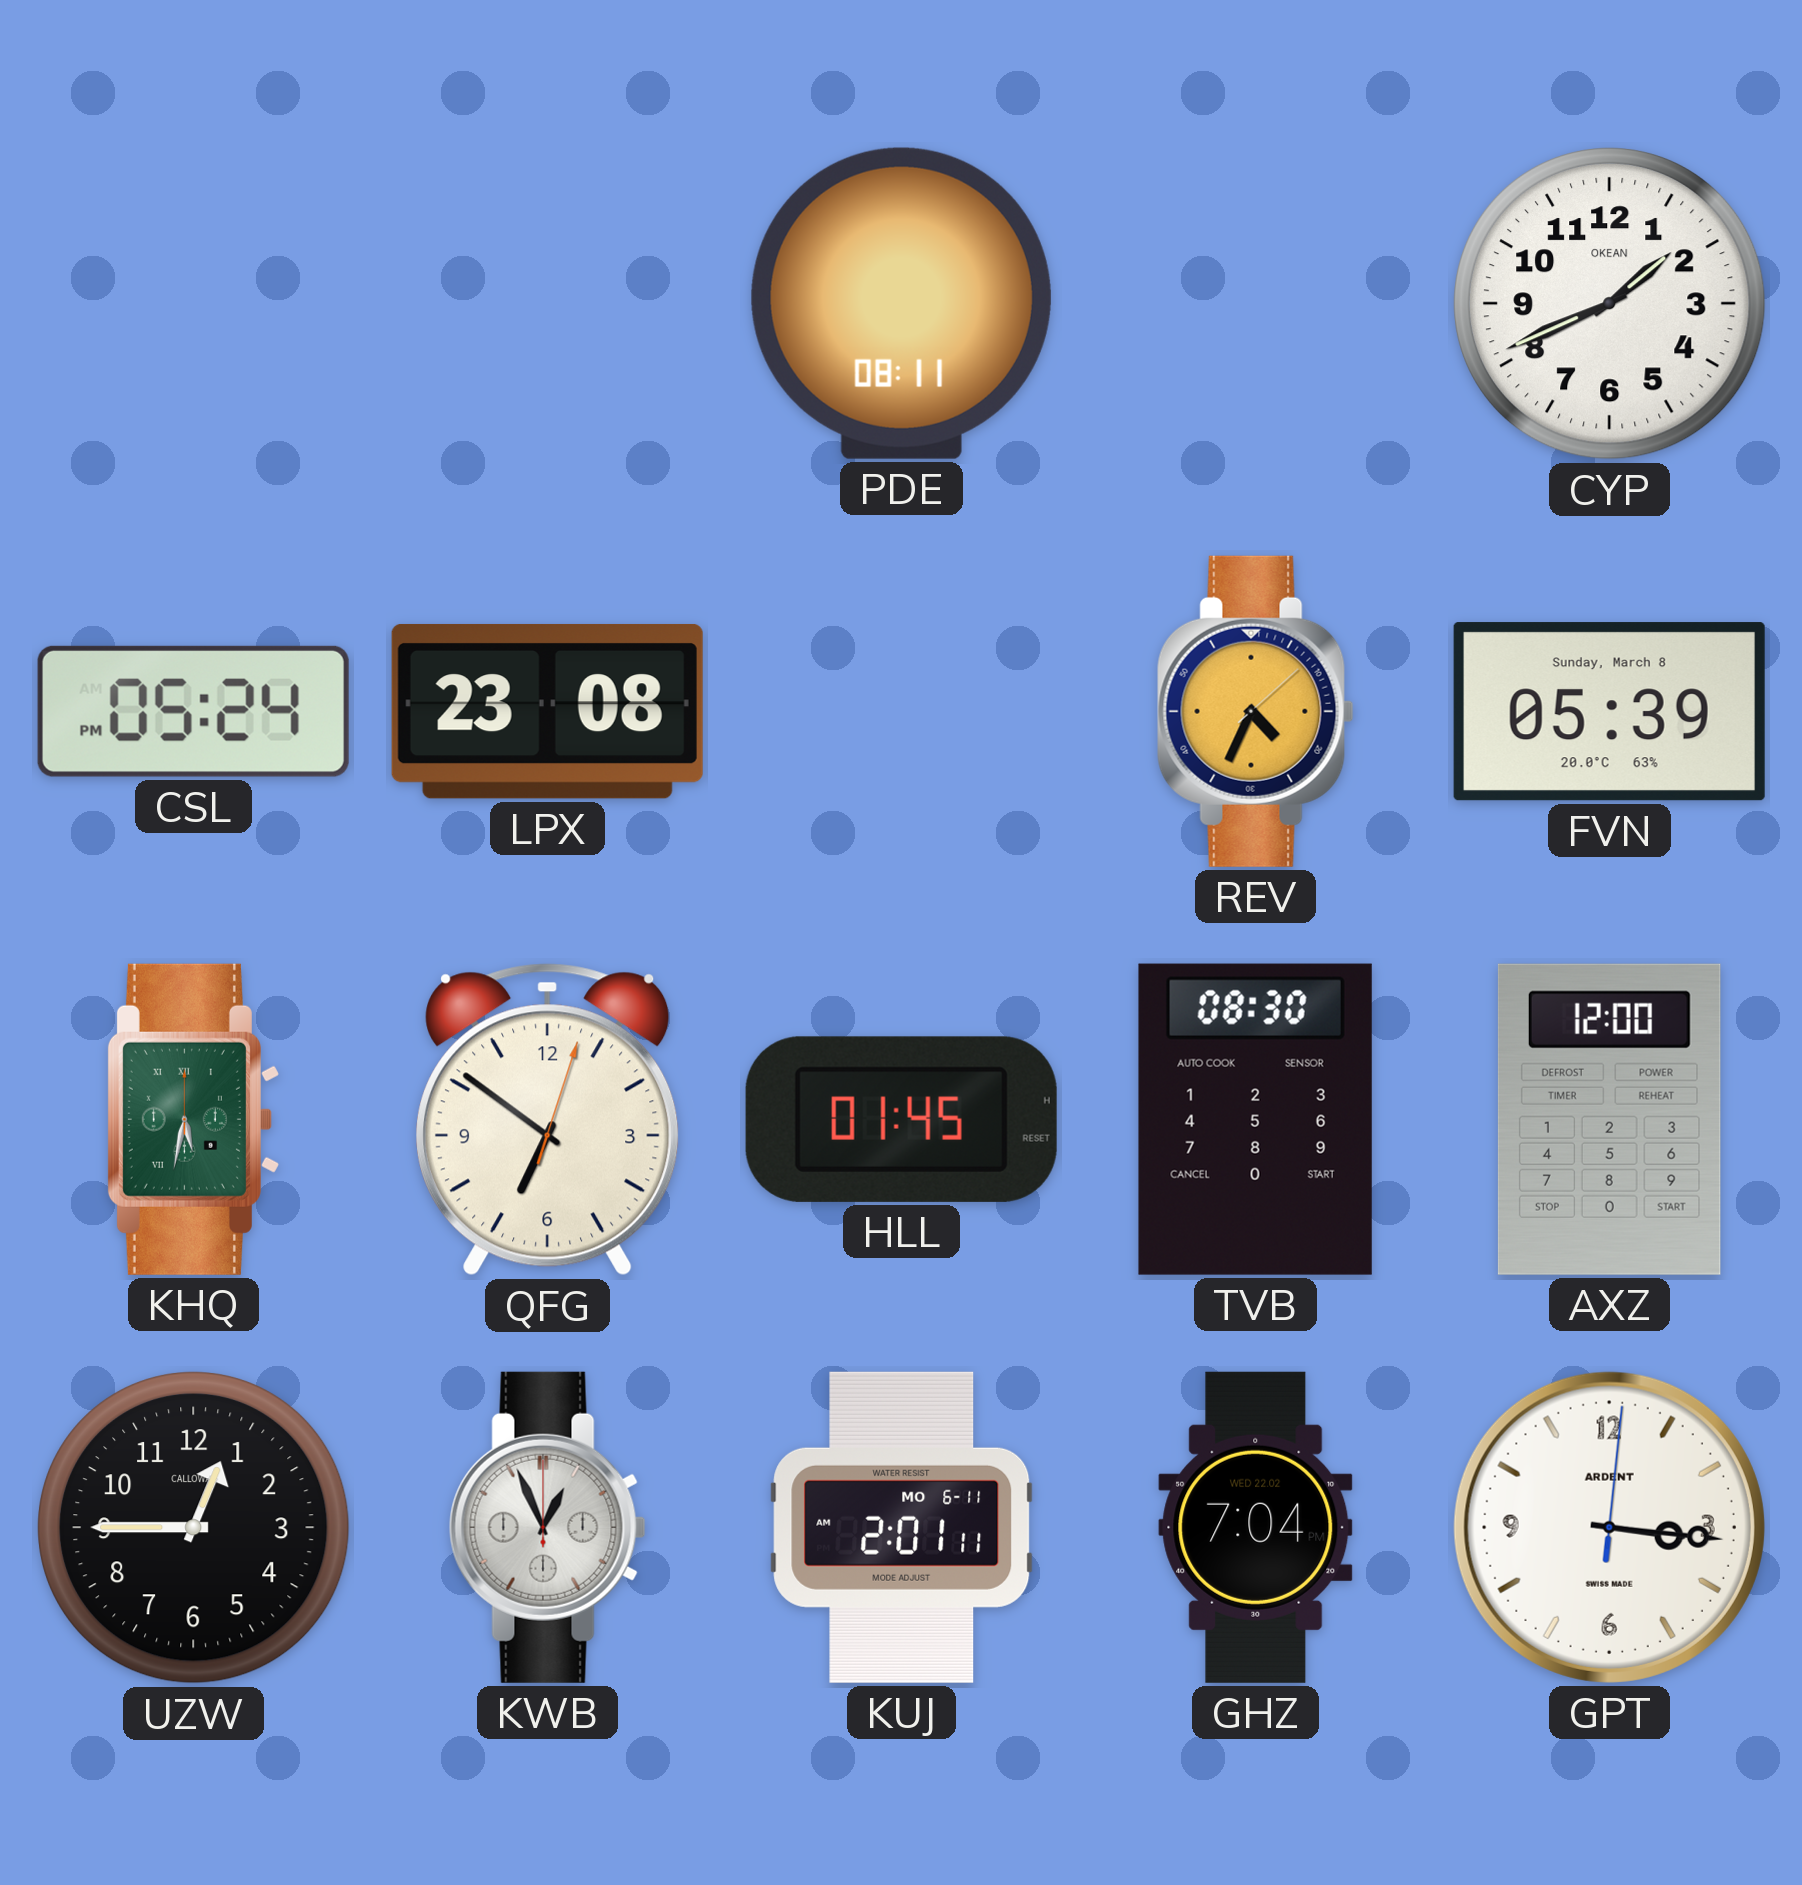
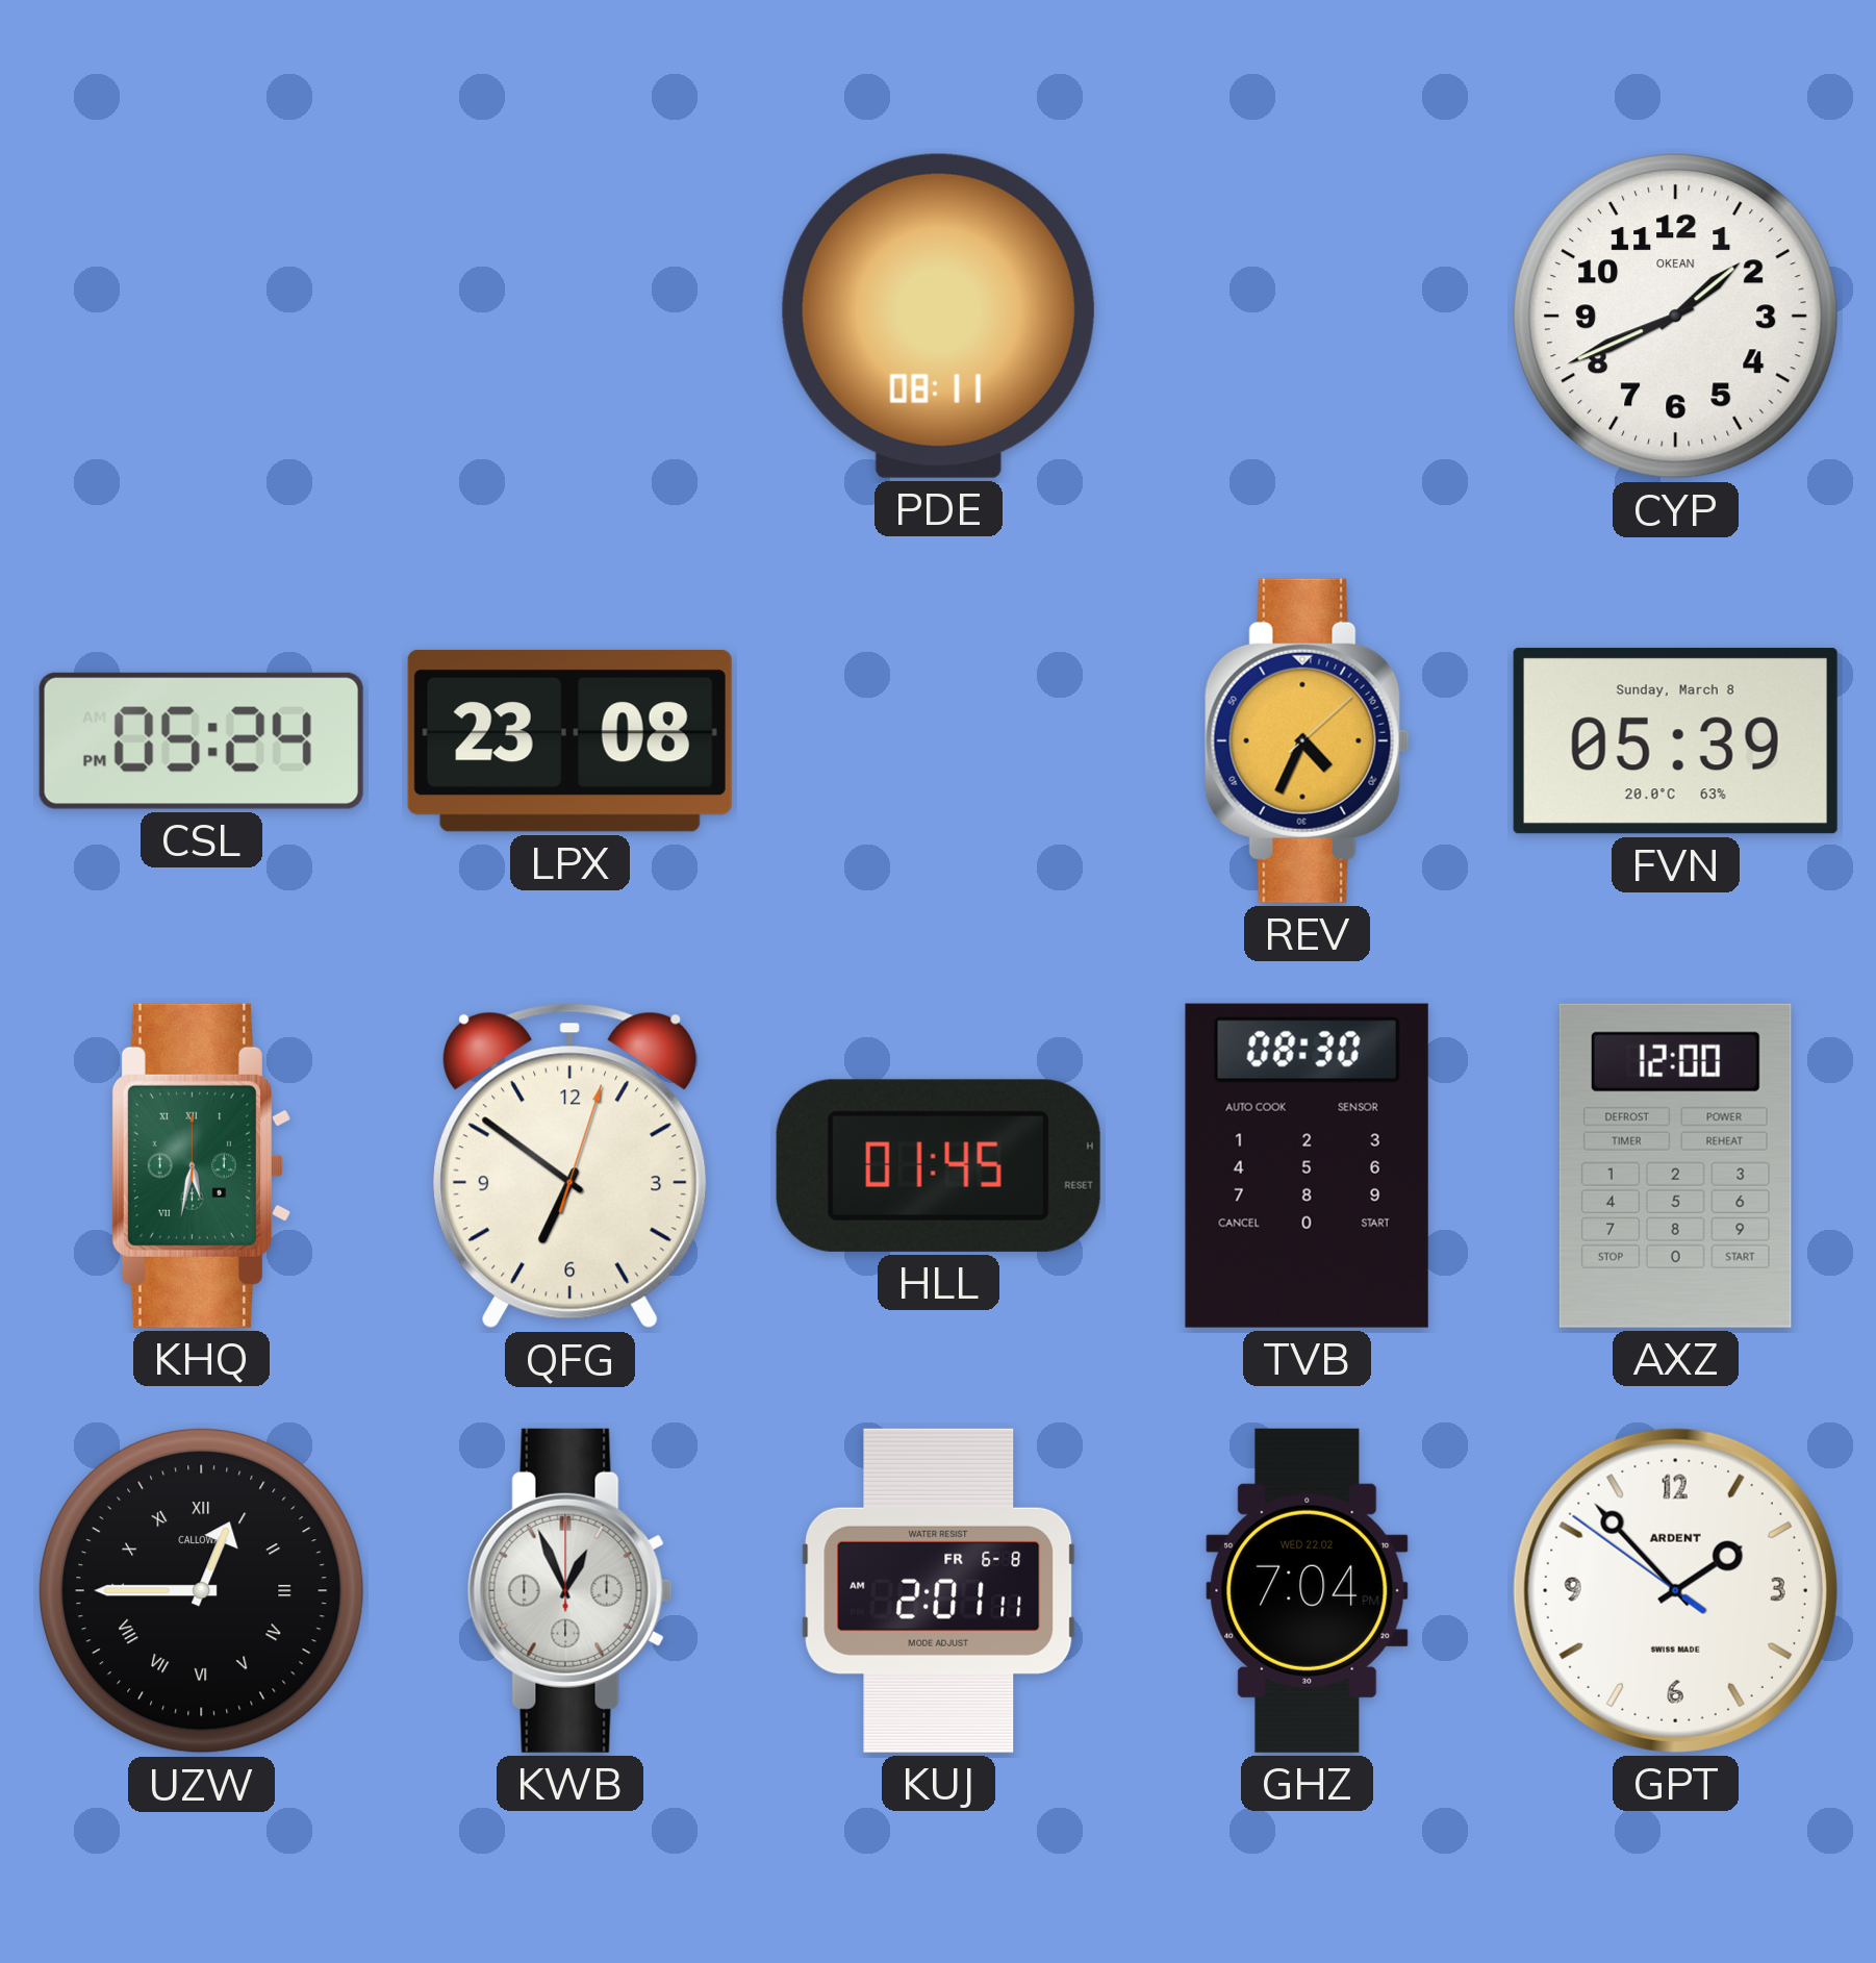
UZW numerals: Arabic -> Roman
KUJ date: MO 6-11 -> FR 6-8
GPT: 3:16 -> 1:52
